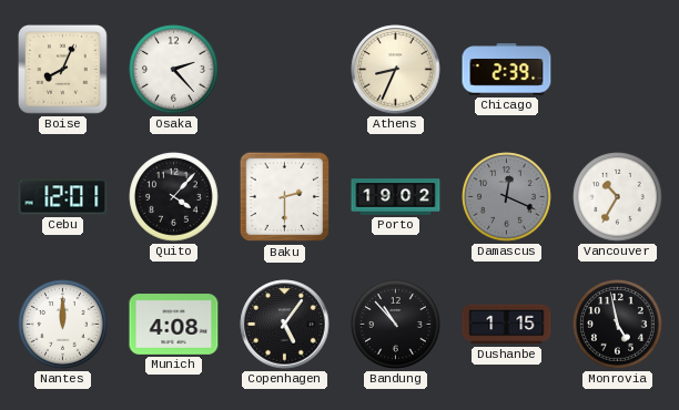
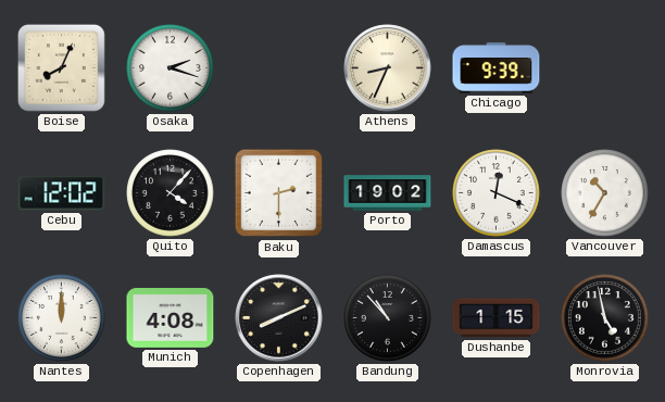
Osaka: 2:23 -> 2:18
Chicago: 2:39 -> 9:39
Cebu: 12:01 -> 12:02
Damascus dial: grey -> white
Copenhagen: 5:06 -> 8:11
